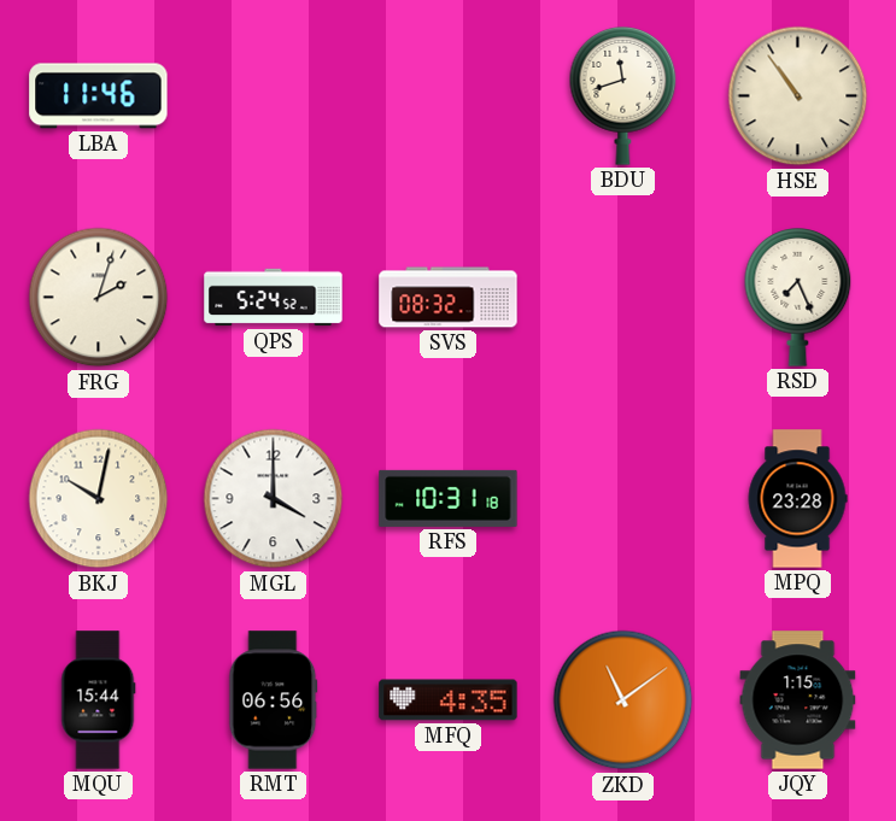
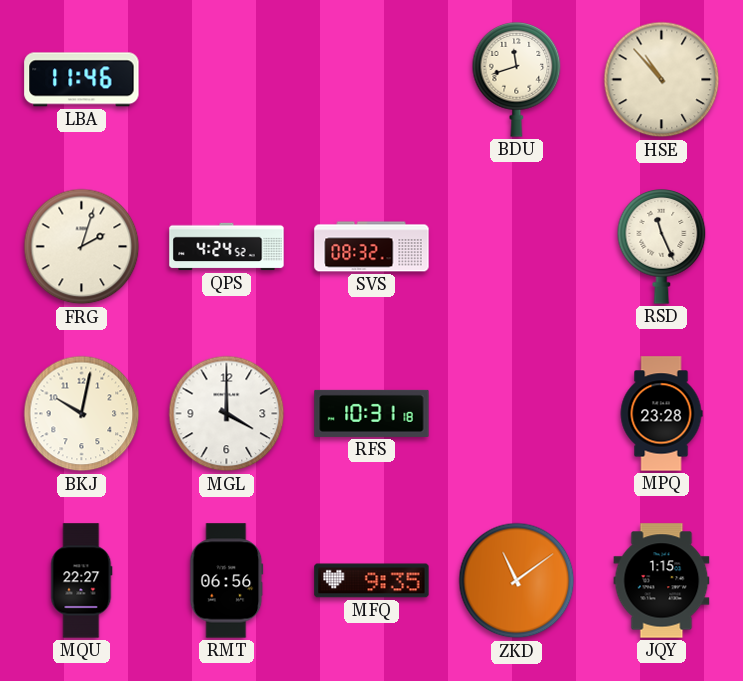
HSE: 10:54 -> 10:53
QPS: 5:24 -> 4:24
RSD: 7:26 -> 11:26
MQU: 15:44 -> 22:27
MFQ: 4:35 -> 9:35
